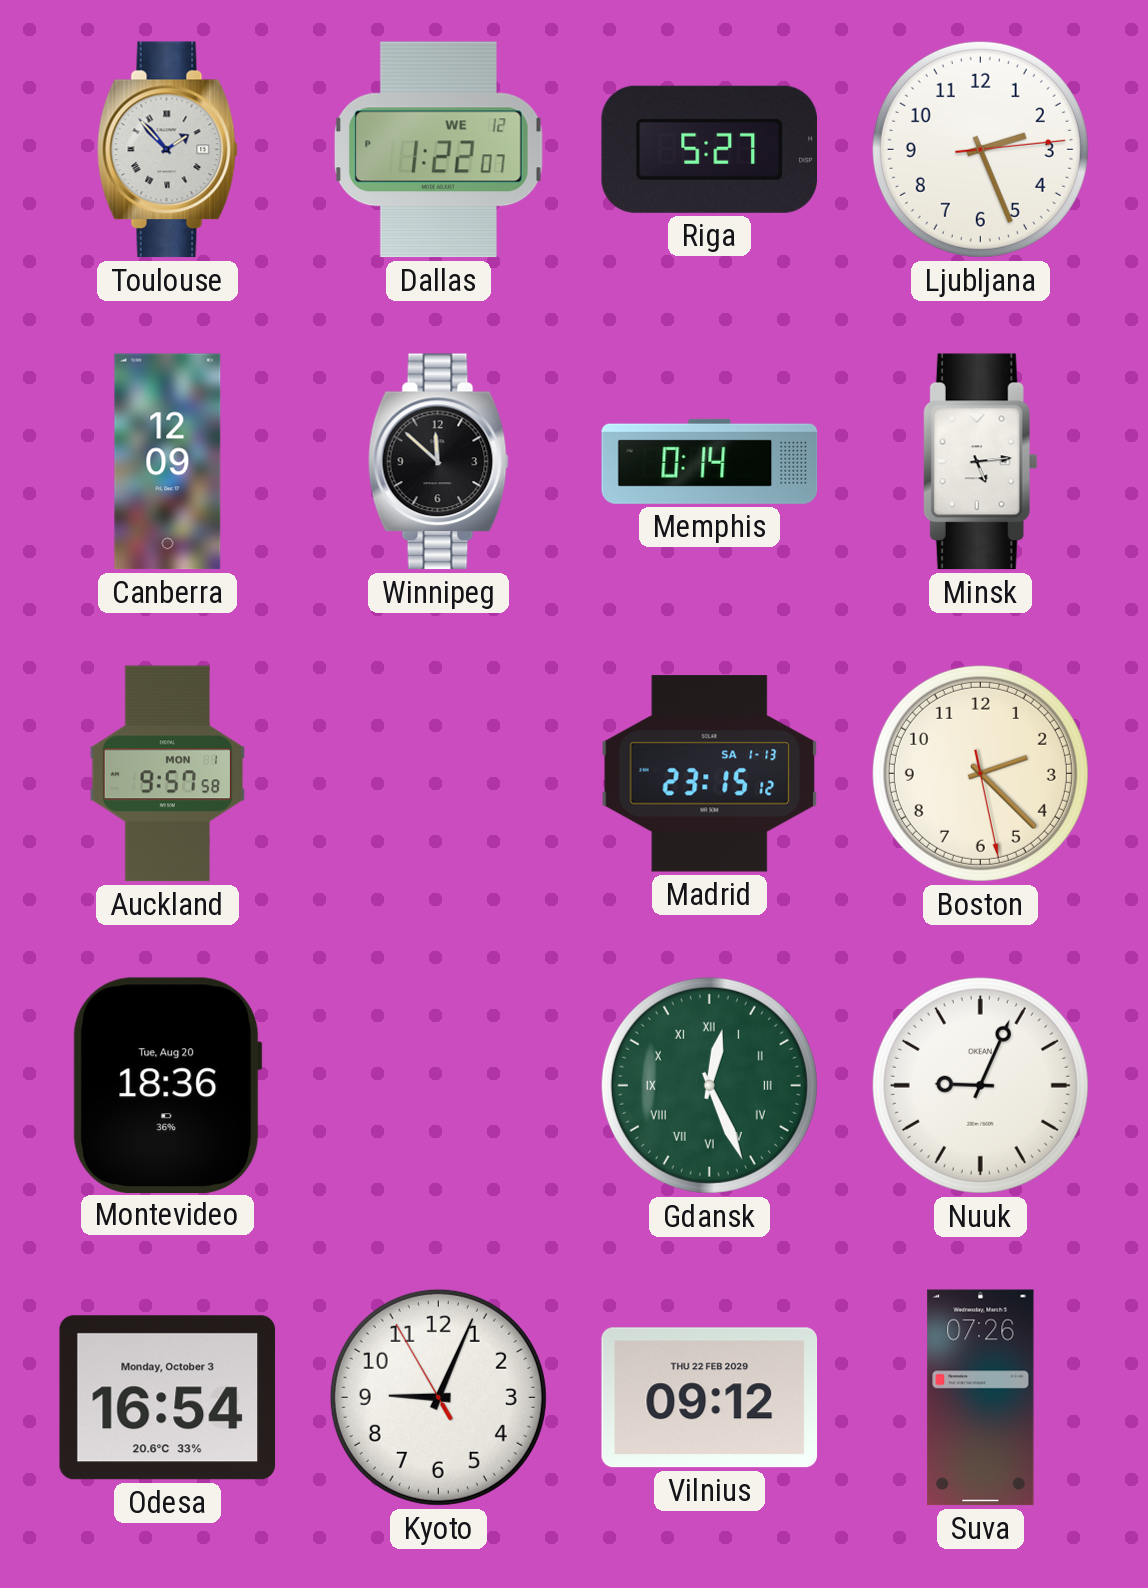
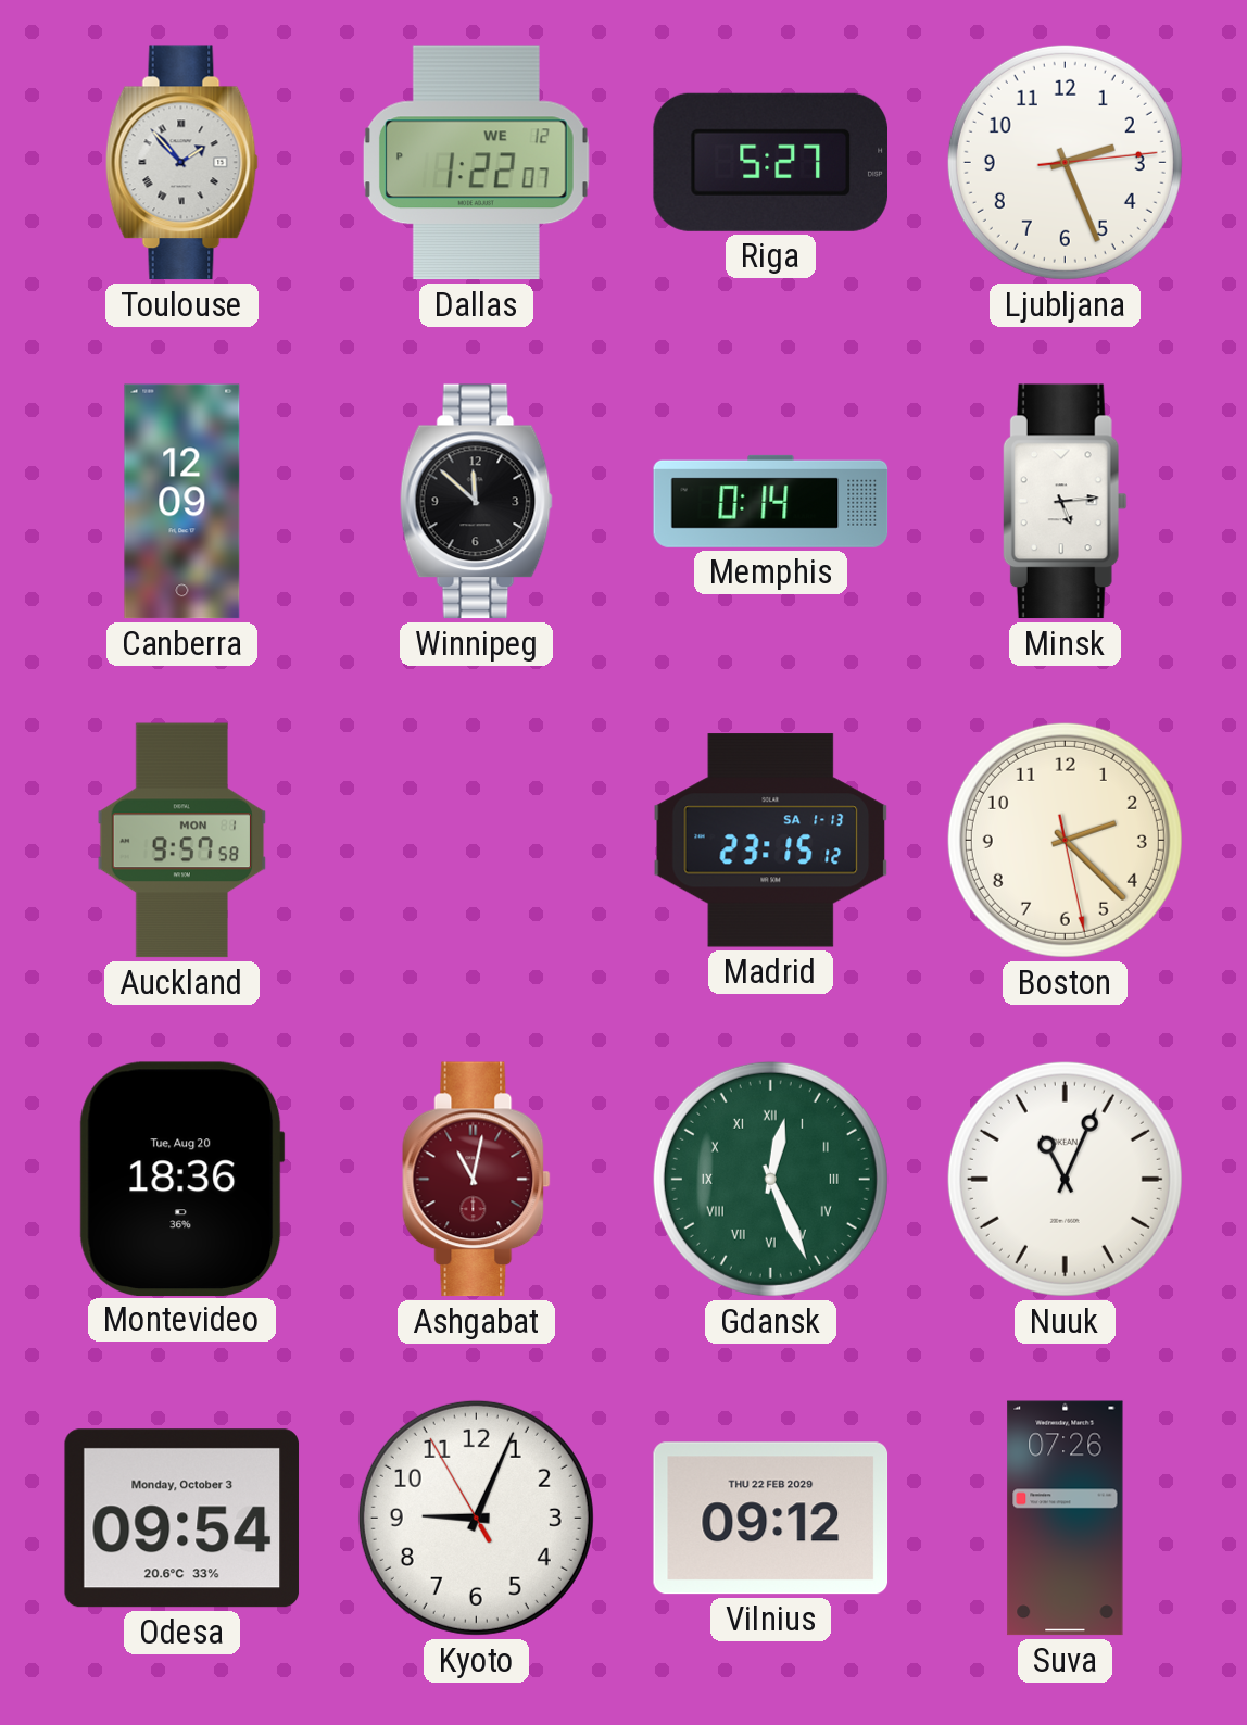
Ashgabat: none -> 11:02
Nuuk: 9:04 -> 11:04
Odesa: 16:54 -> 09:54
